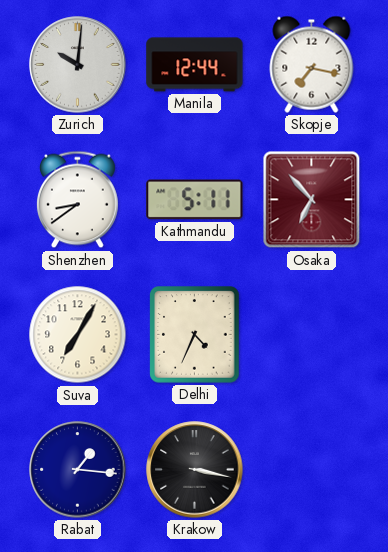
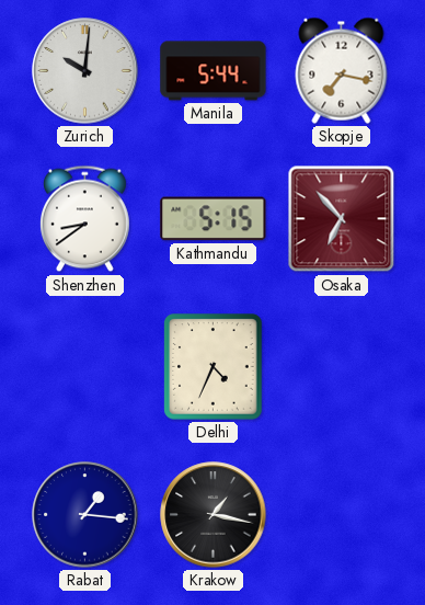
Manila: 12:44 -> 5:44
Kathmandu: 5:11 -> 5:15
Suva: 7:05 -> none
Krakow: 3:17 -> 1:17
